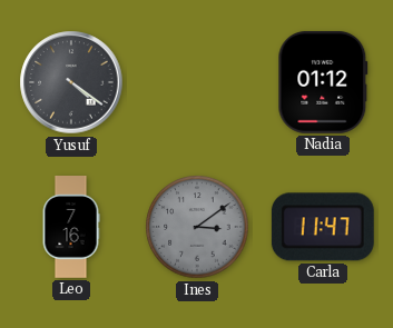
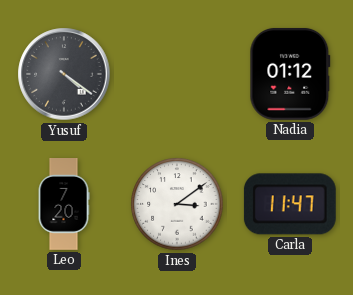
Leo: 7:16 -> 7:20
Ines dial: grey -> white
